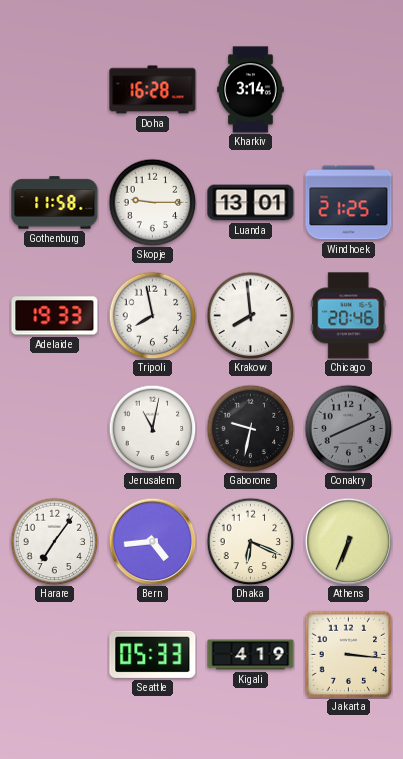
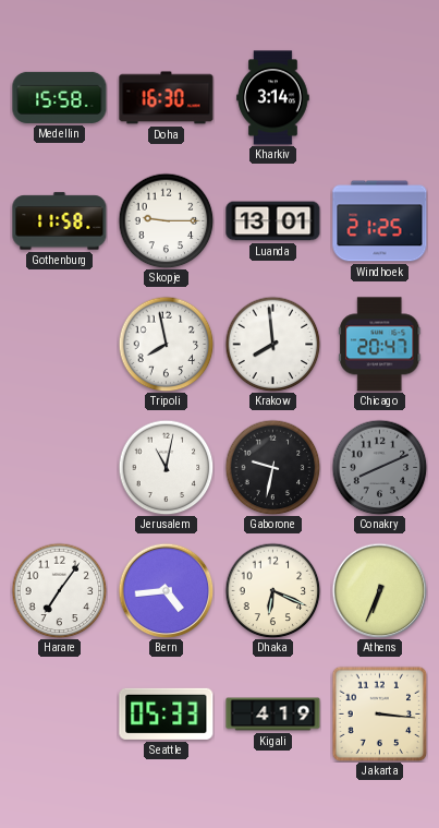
Medellin: none -> 15:58
Doha: 16:28 -> 16:30
Adelaide: 19:33 -> none
Chicago: 20:46 -> 20:47
